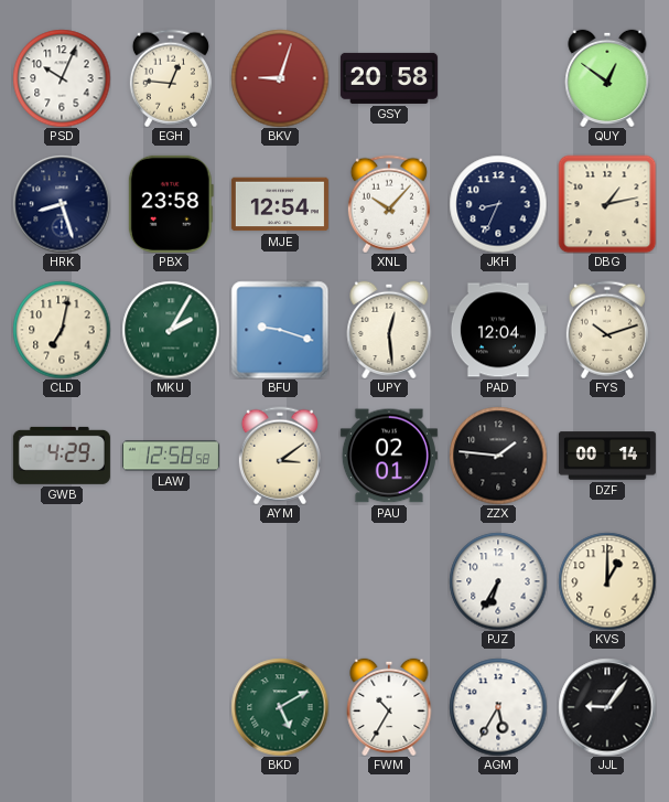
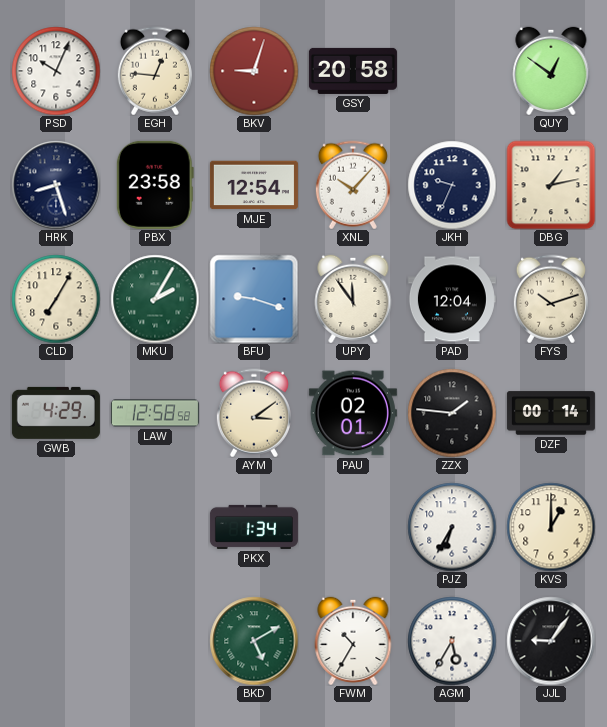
JKH: 8:34 -> 9:34
CLD: 7:02 -> 7:05
UPY: 12:29 -> 11:54
PKX: none -> 1:34
